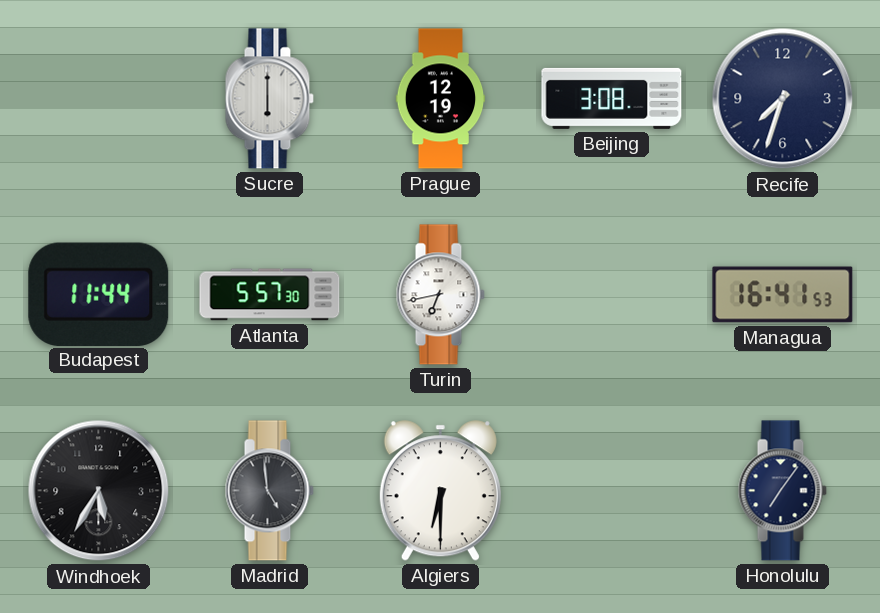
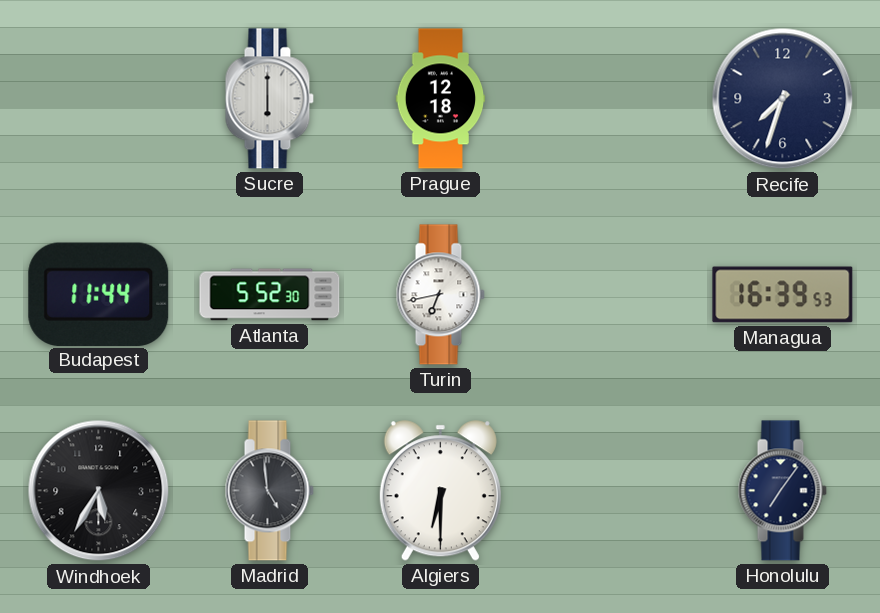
Prague: 12:19 -> 12:18
Beijing: 3:08 -> none
Atlanta: 5:57 -> 5:52
Managua: 16:41 -> 16:39
